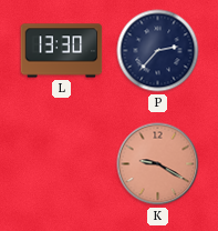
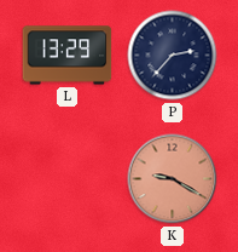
L: 13:30 -> 13:29
